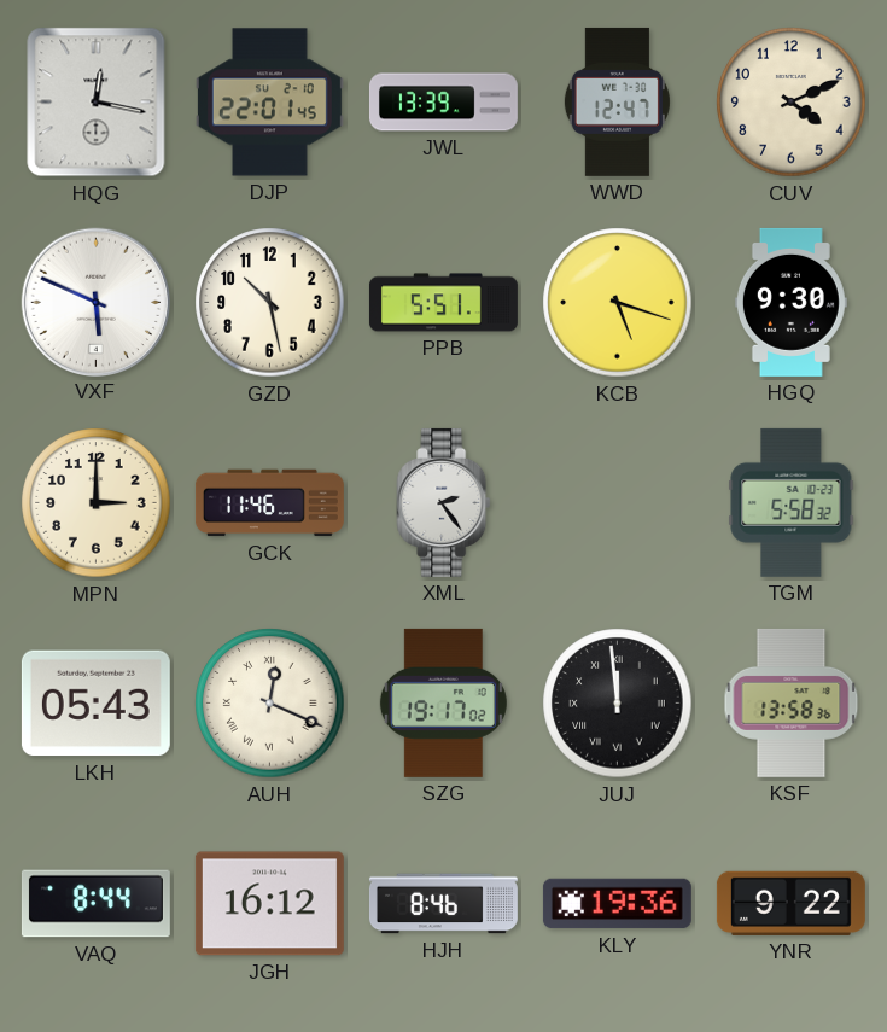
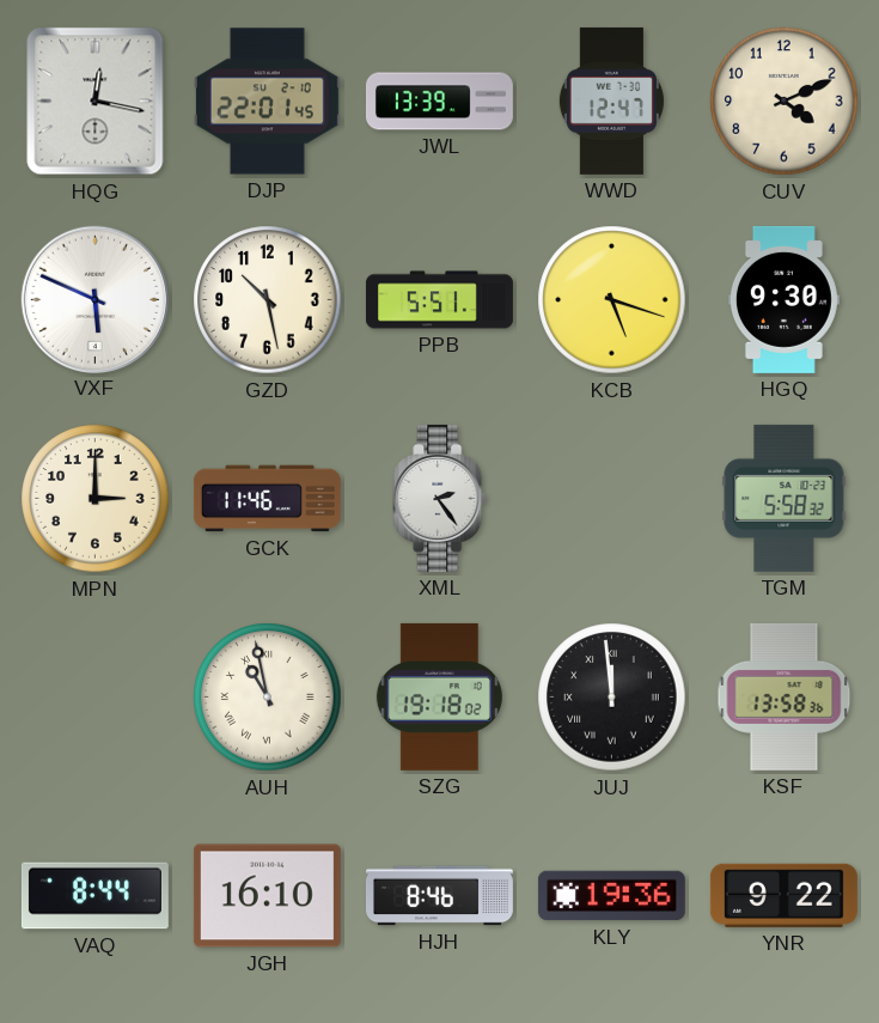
LKH: 05:43 -> none
AUH: 12:19 -> 10:58
SZG: 19:17 -> 19:18
JGH: 16:12 -> 16:10
